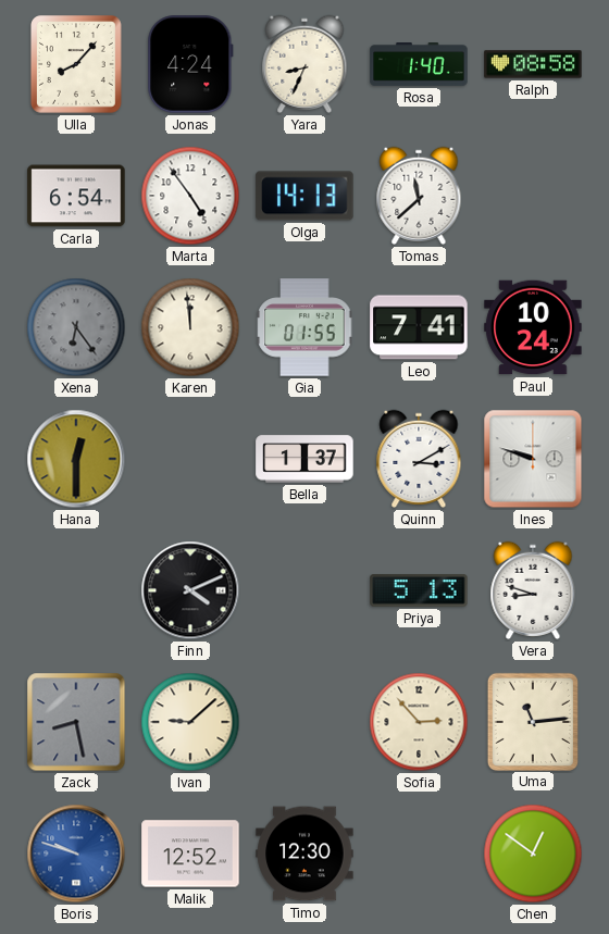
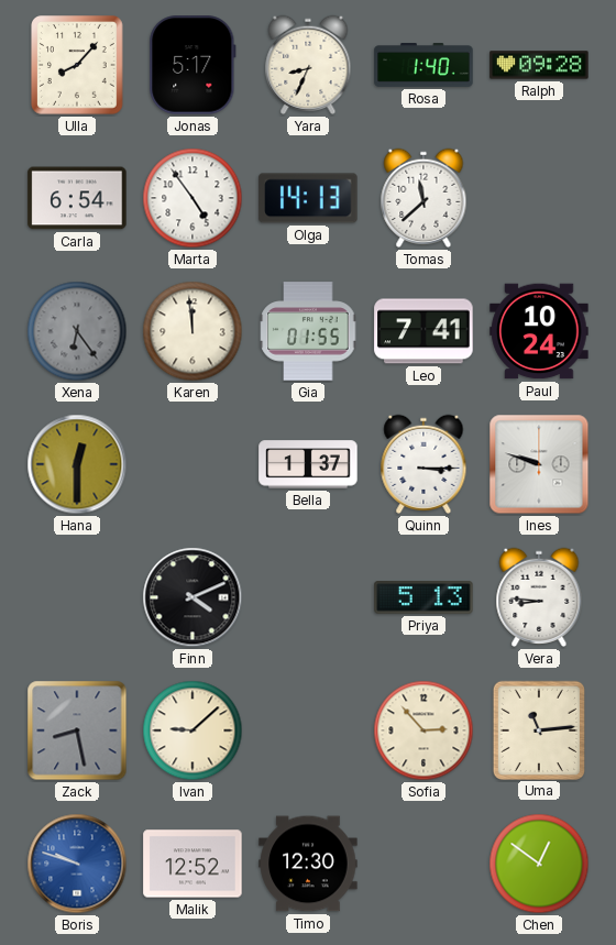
Jonas: 4:24 -> 5:17
Ralph: 08:58 -> 09:28
Quinn: 3:10 -> 3:15
Vera: 8:48 -> 8:46
